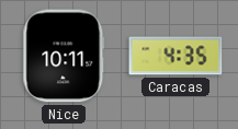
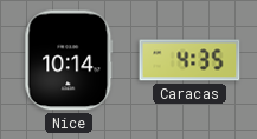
Nice: 10:11 -> 10:14
